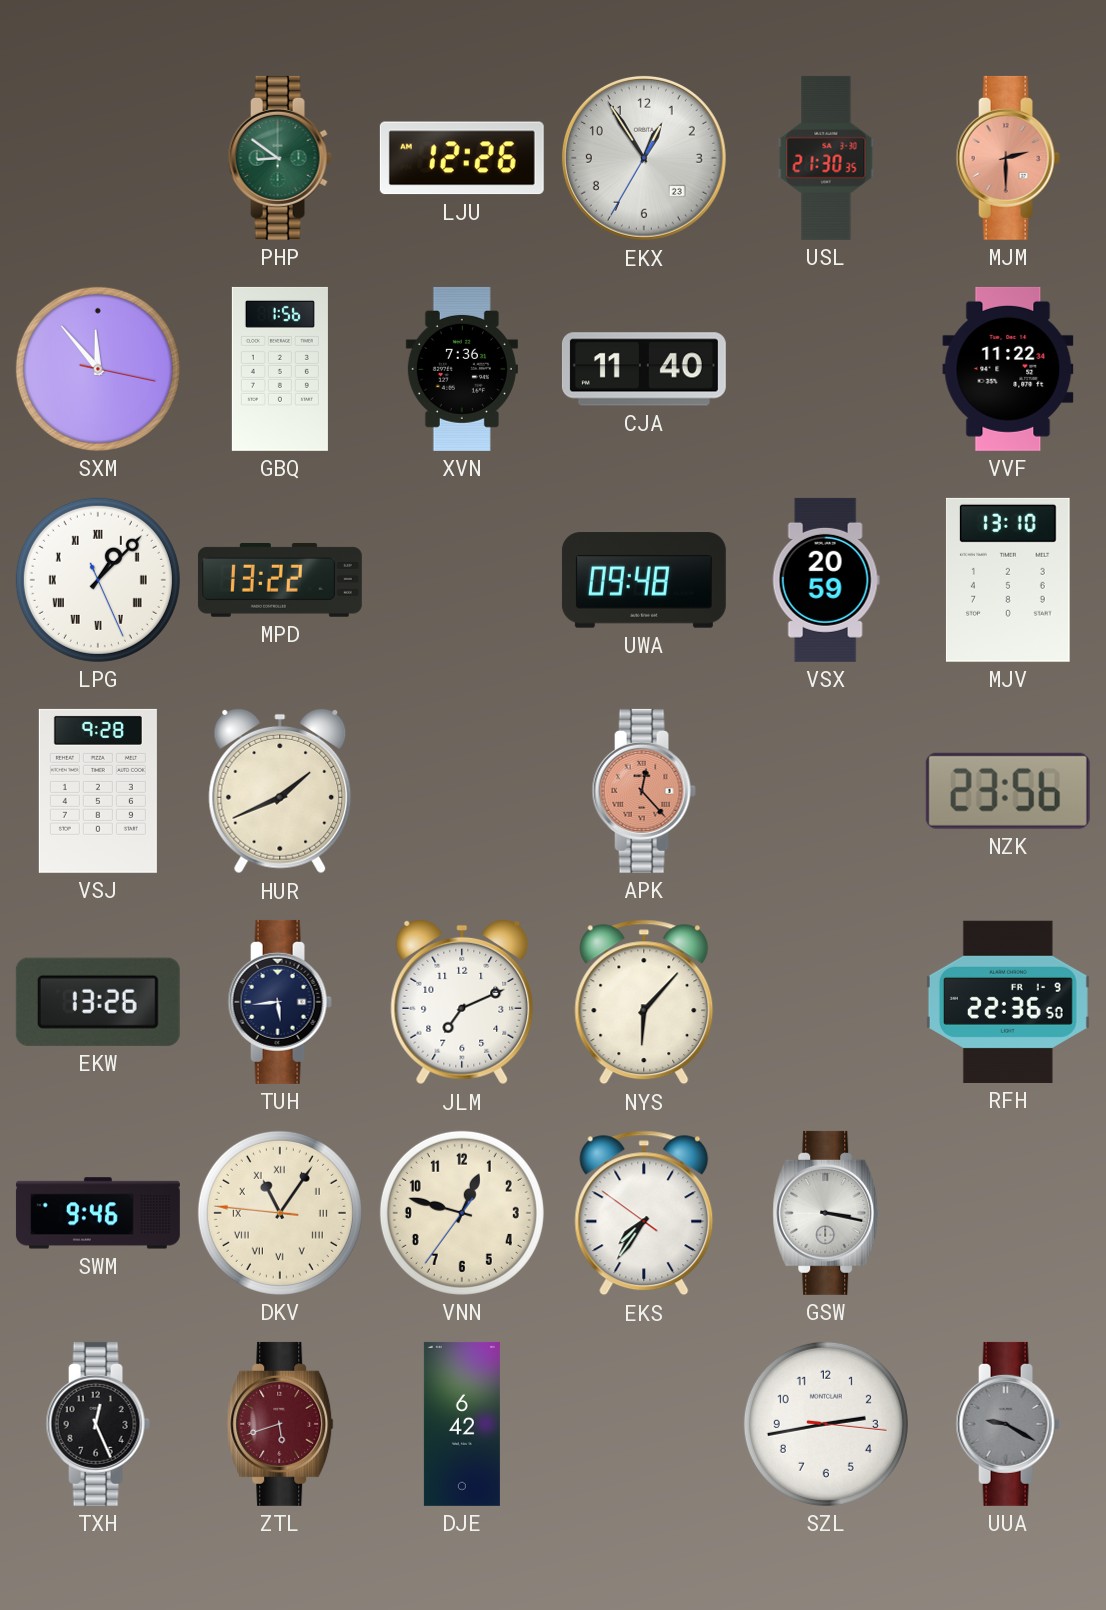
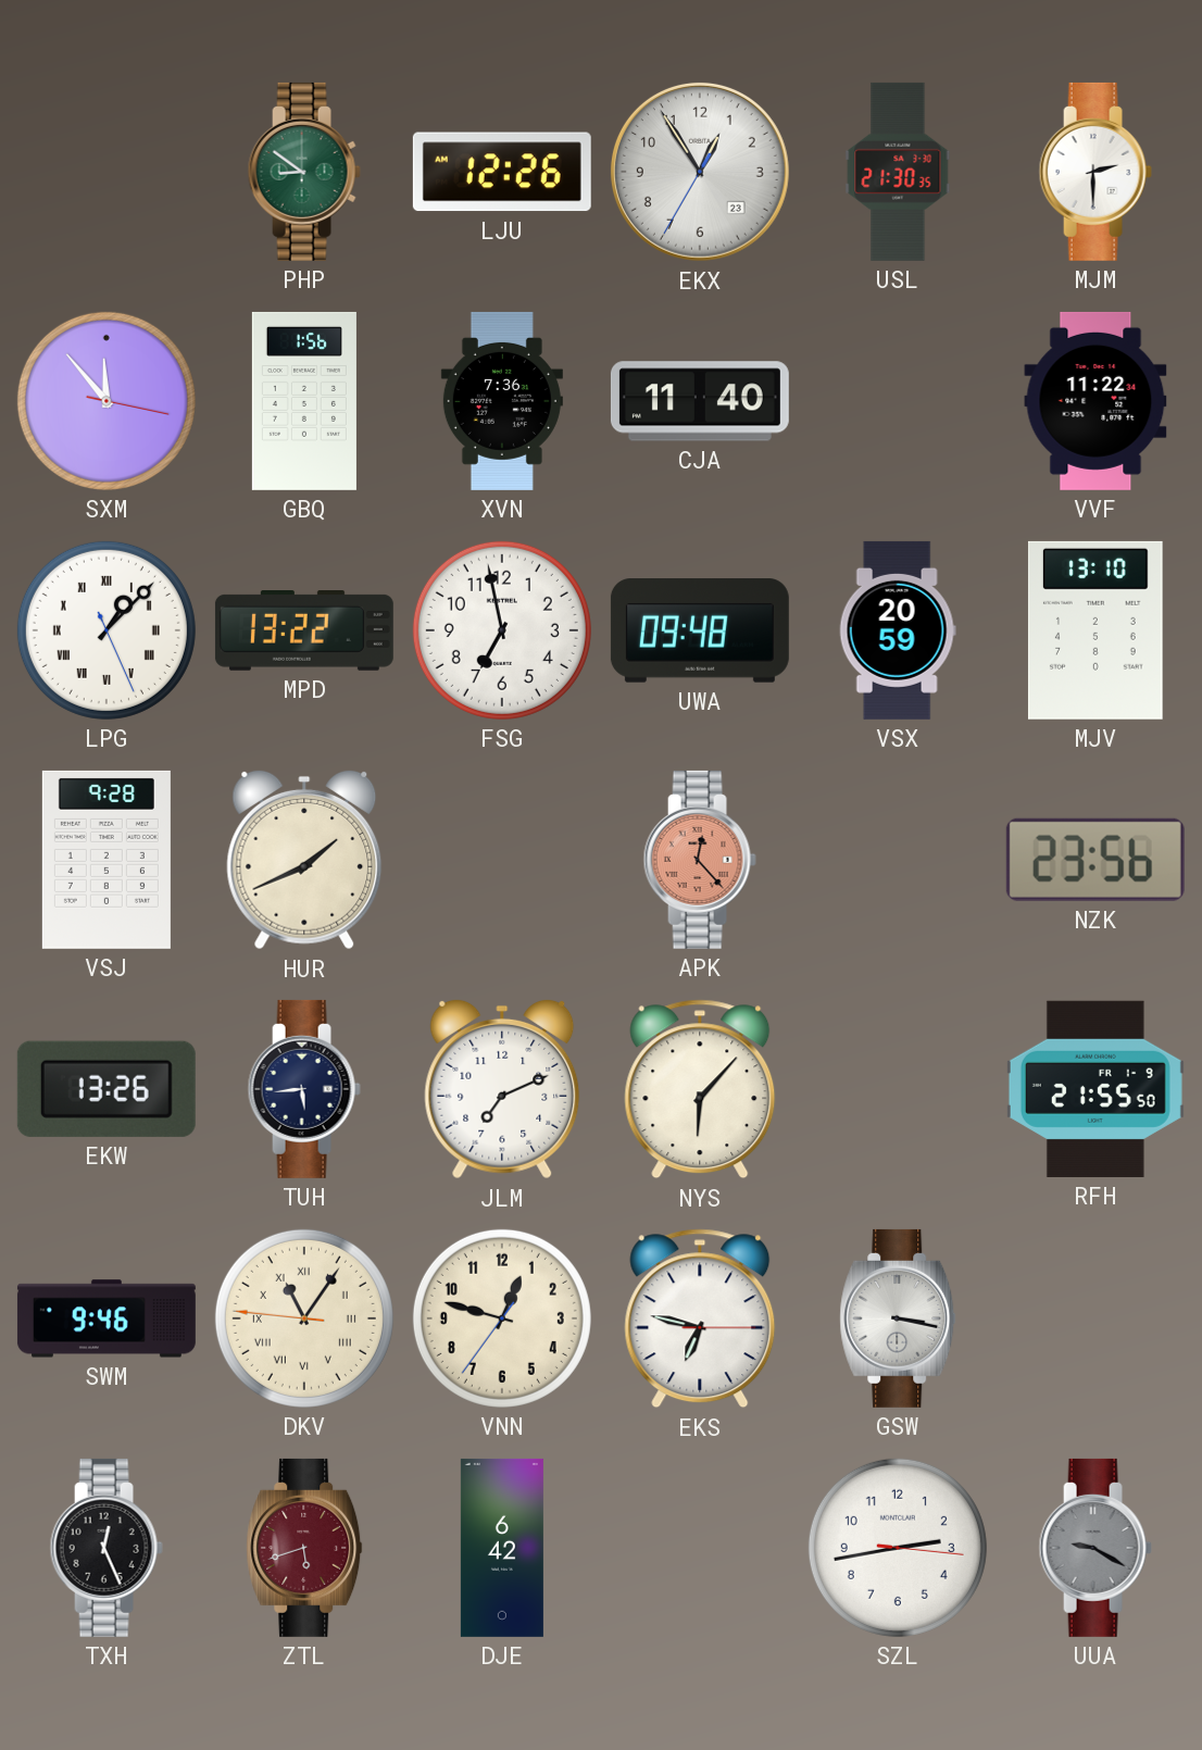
MJM dial: salmon -> white
FSG: none -> 6:58
RFH: 22:36 -> 21:55
EKS: 7:35 -> 6:47
